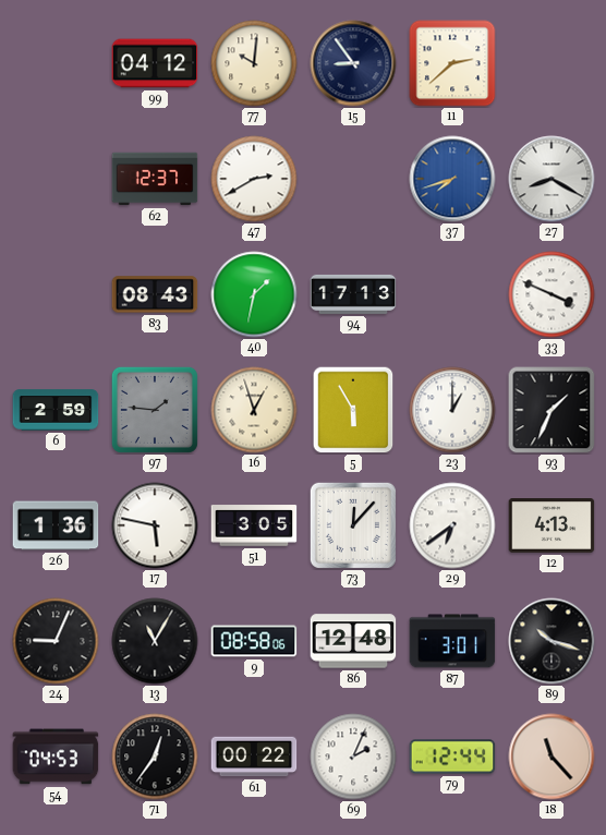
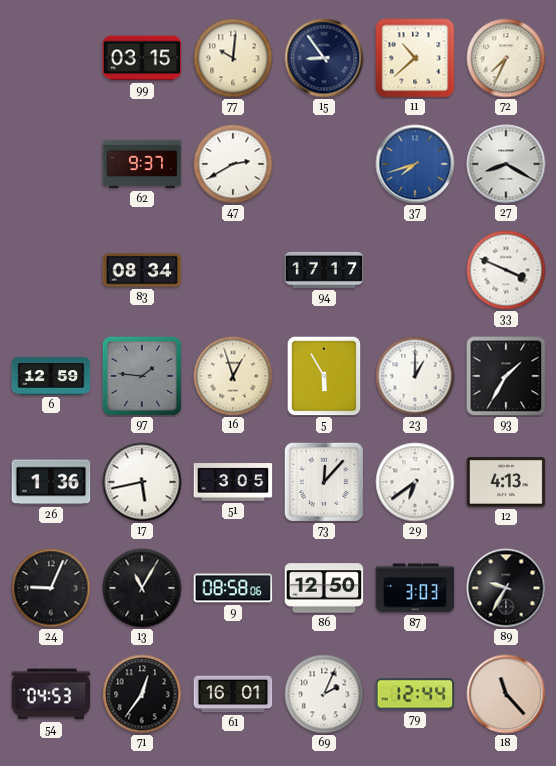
99: 04:12 -> 03:15
11: 2:38 -> 10:38
72: none -> 7:34
62: 12:37 -> 9:37
83: 08:43 -> 08:34
40: 1:32 -> none
94: 17:13 -> 17:17
6: 2:59 -> 12:59
93: 1:34 -> 1:35
17: 5:47 -> 5:43
86: 12:48 -> 12:50
87: 3:01 -> 3:03
89: 10:18 -> 9:35
61: 00:22 -> 16:01
